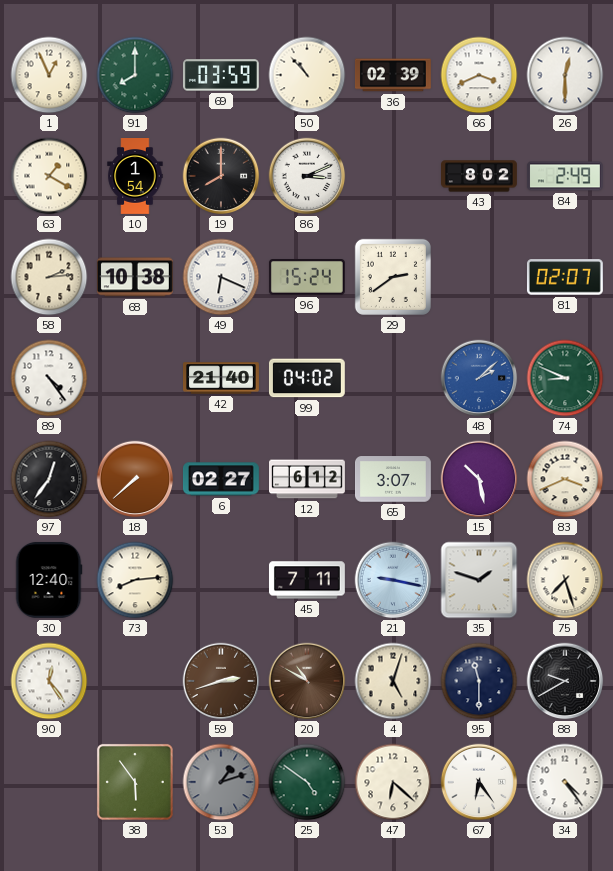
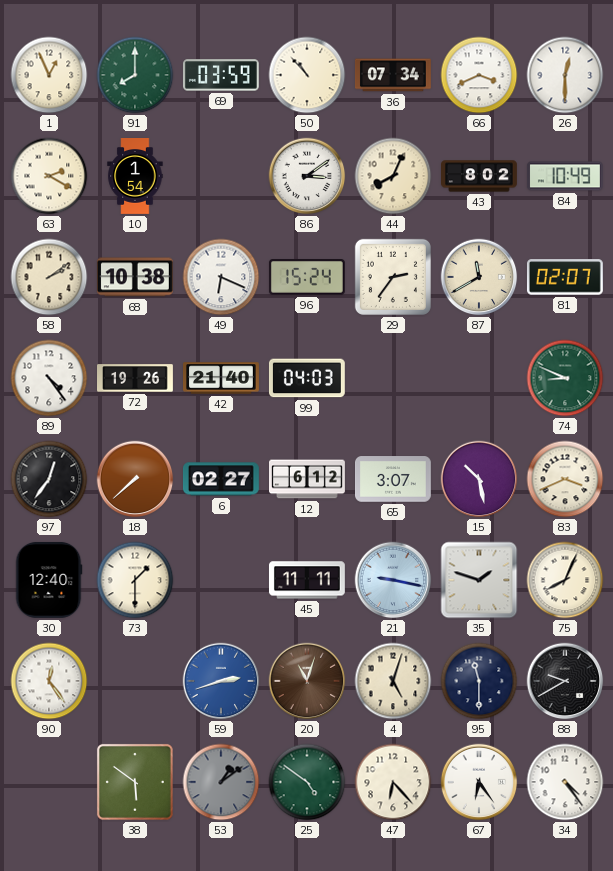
36: 02:39 -> 07:34
63: 1:20 -> 2:20
19: 8:00 -> none
86: 3:11 -> 3:09
44: none -> 8:04
84: 2:49 -> 10:49
58: 2:14 -> 2:09
29: 2:39 -> 2:36
87: none -> 11:40
72: none -> 19:26
99: 04:02 -> 04:03
48: 2:08 -> none
73: 8:14 -> 1:30
45: 7:11 -> 11:11
75: 7:27 -> 8:04
59 dial: brown -> blue
20: 10:50 -> 11:03
38: 5:54 -> 5:51
53: 1:12 -> 1:09
47: 6:22 -> 6:23
